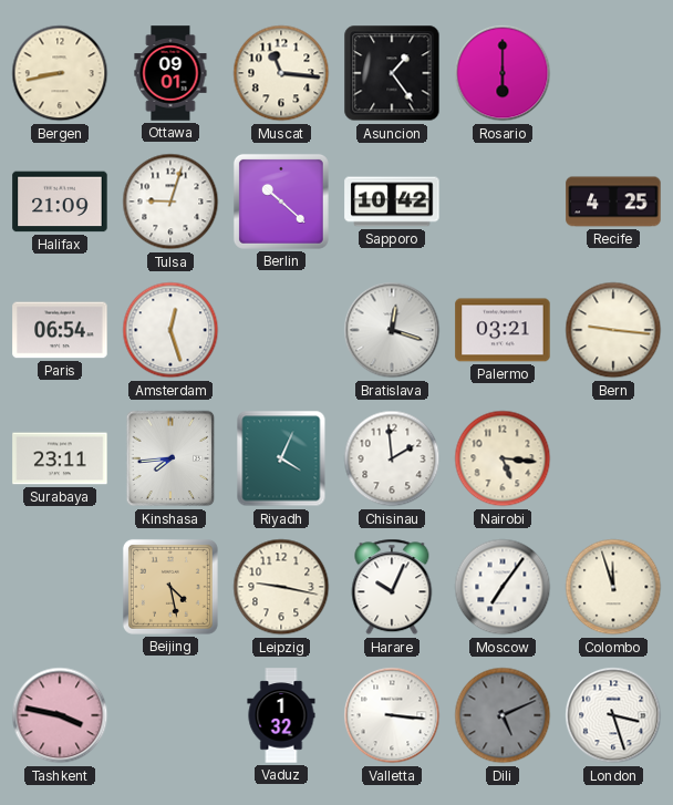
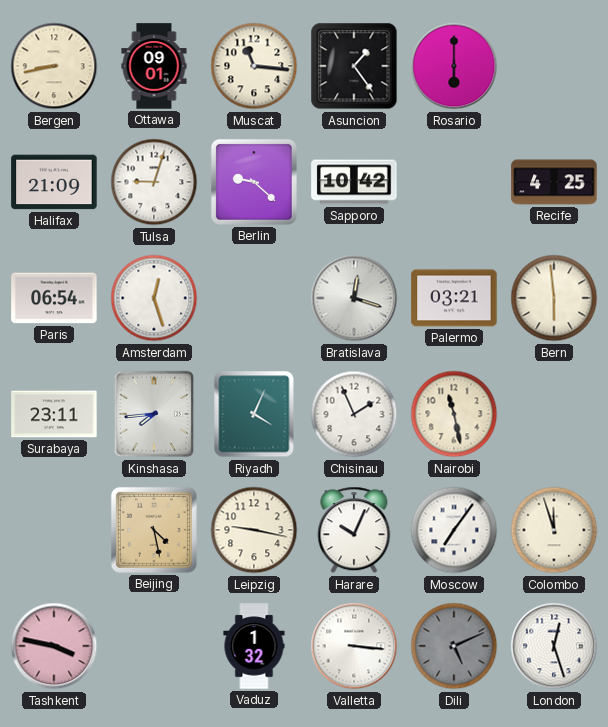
Berlin: 10:22 -> 9:22
Bern: 9:16 -> 5:59
Chisinau: 1:59 -> 1:56
Nairobi: 5:16 -> 11:28
London: 3:27 -> 12:27
